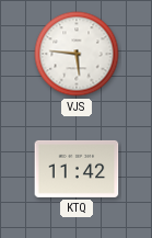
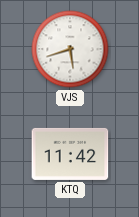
VJS: 5:46 -> 5:42
